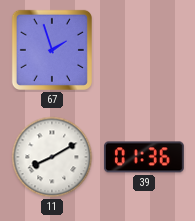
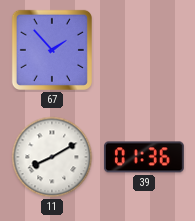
67: 1:57 -> 1:53
